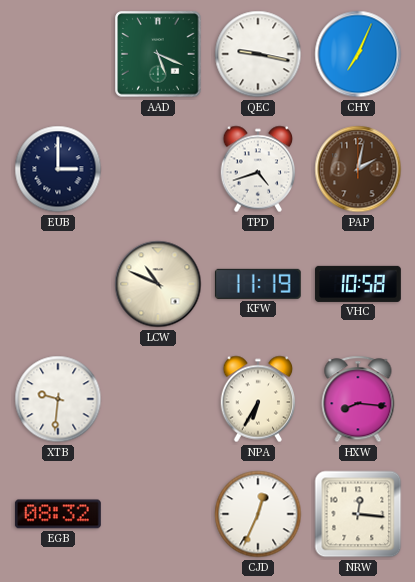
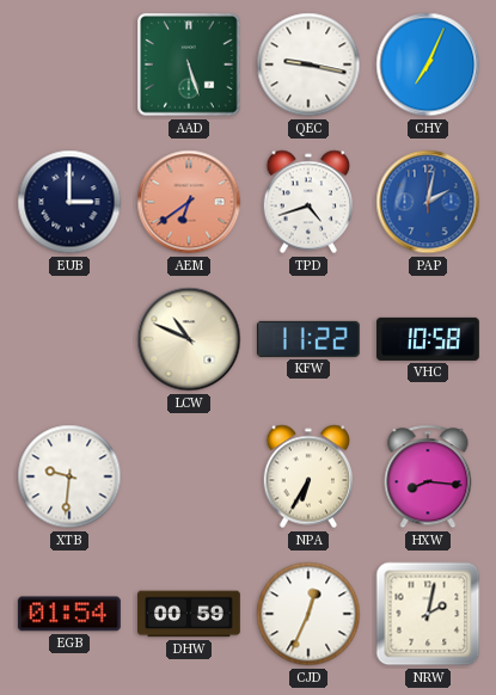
AAD: 5:19 -> 5:27
AEM: none -> 6:39
PAP dial: brown -> blue
KFW: 11:19 -> 11:22
EGB: 08:32 -> 01:54
DHW: none -> 00:59
NRW: 12:16 -> 2:02
